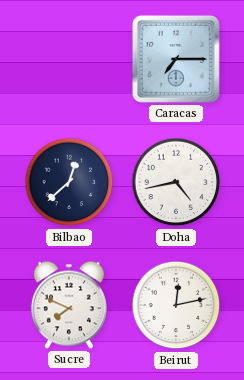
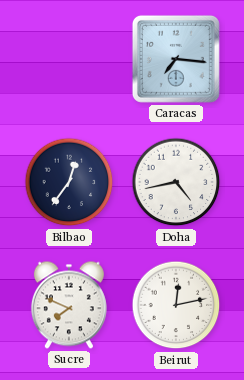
Caracas: 7:15 -> 7:16
Bilbao: 12:38 -> 12:36
